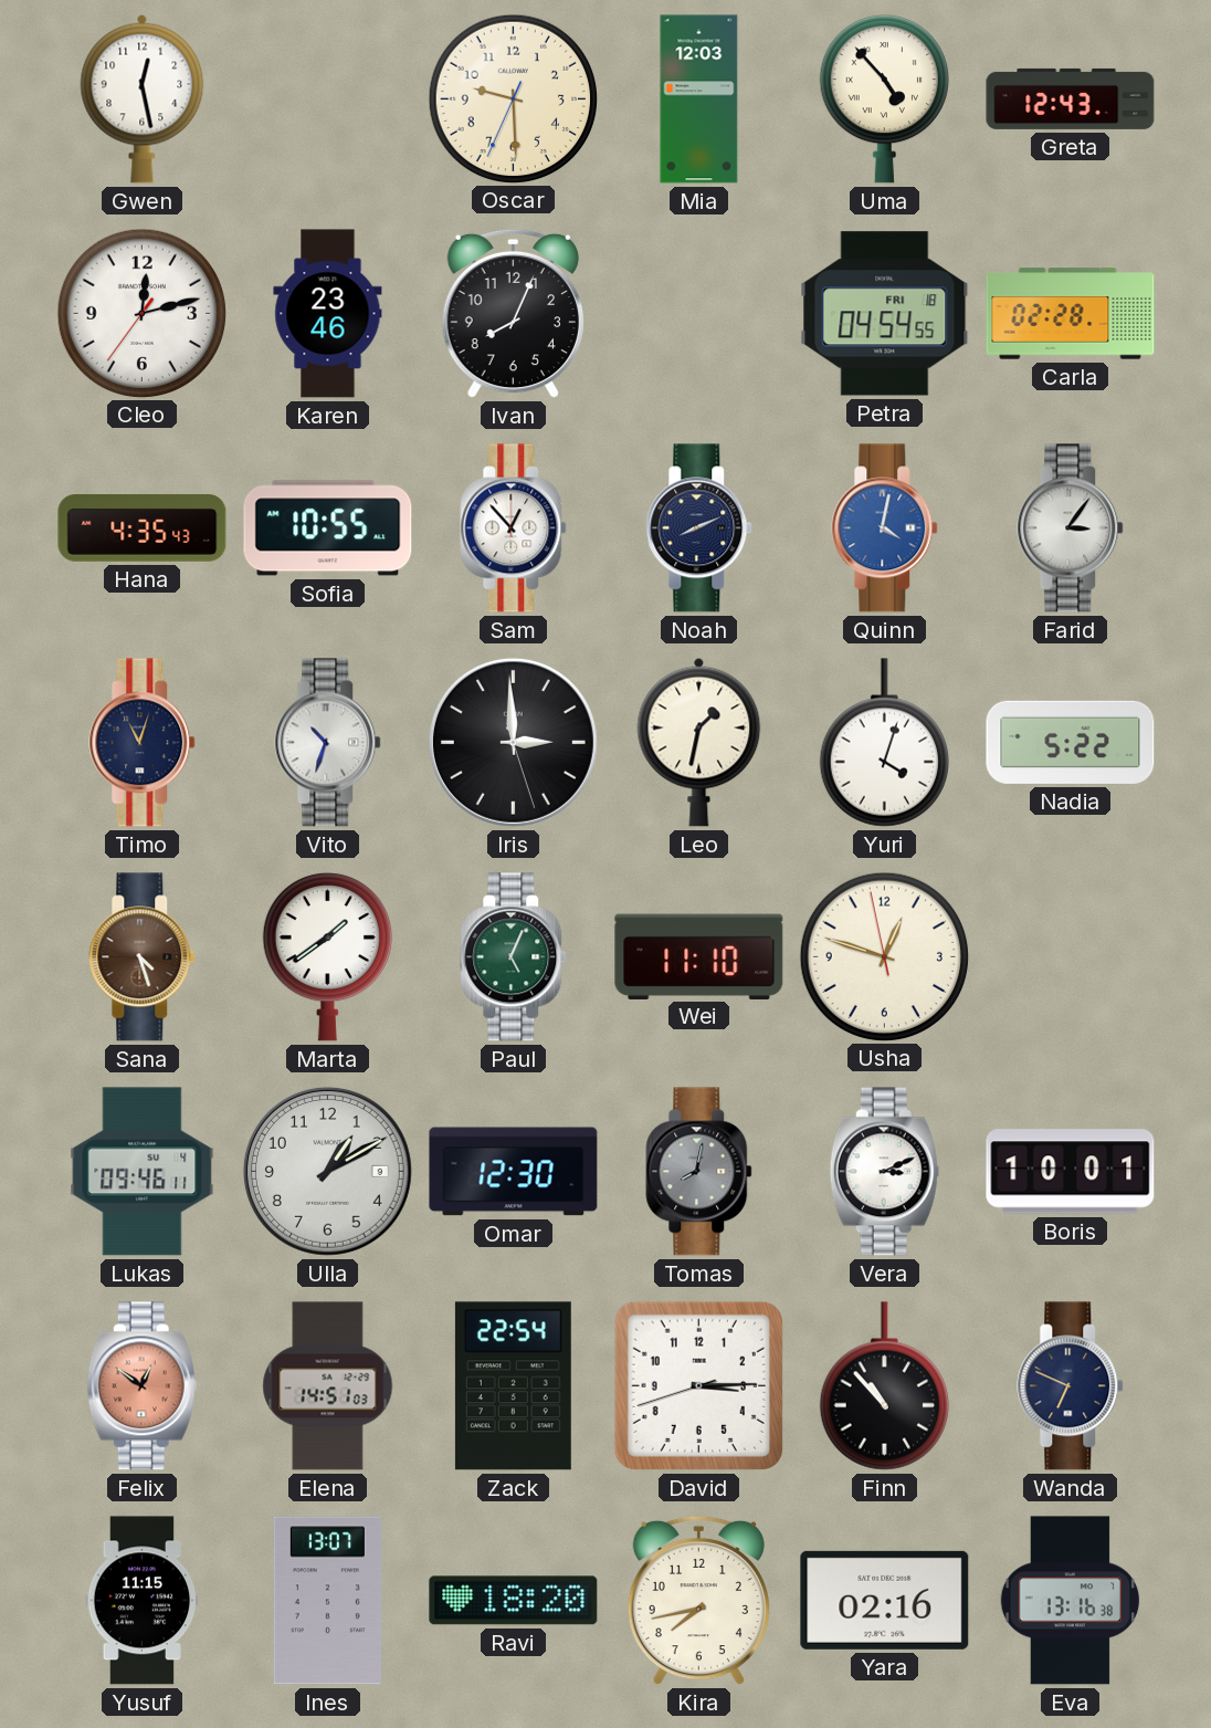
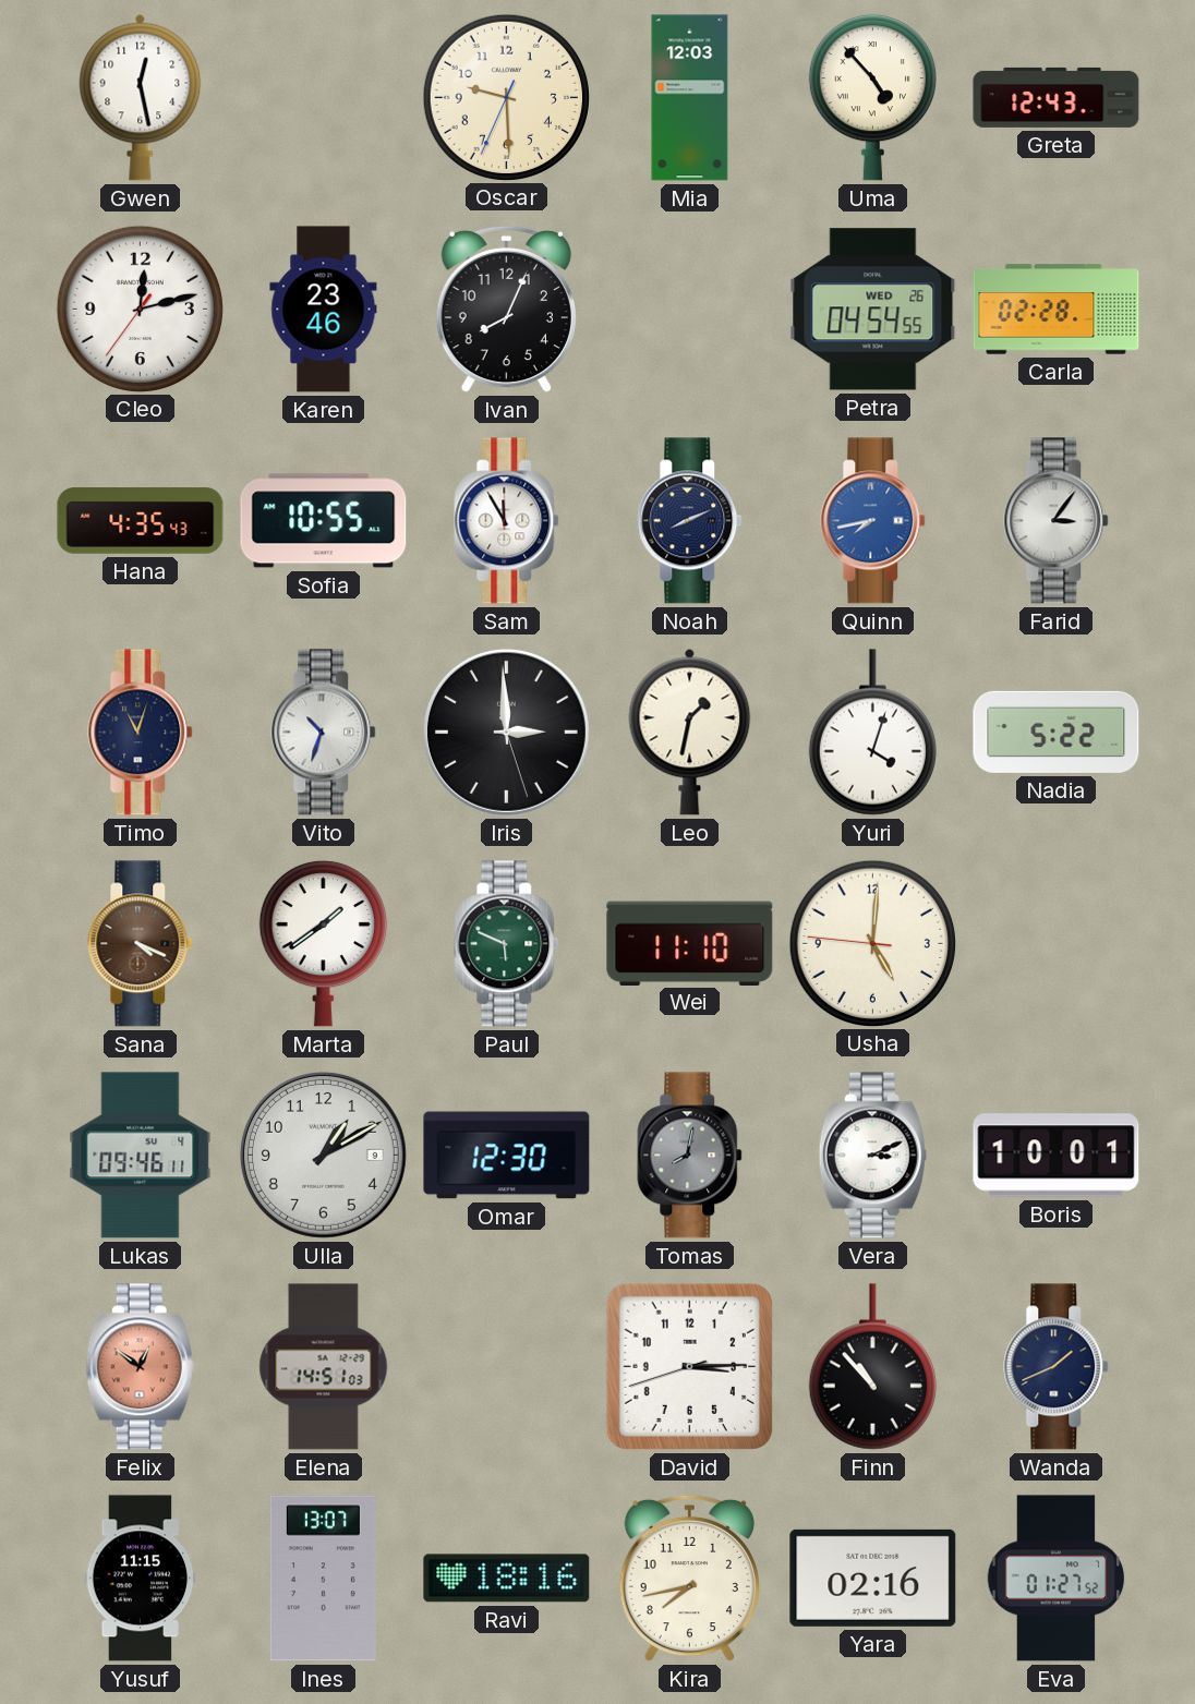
Petra date: FRI 18 -> WED 26
Sam: 12:53 -> 11:55
Quinn: 4:02 -> 7:43
Sana: 4:27 -> 4:19
Paul: 5:04 -> 5:49
Usha: 12:47 -> 5:00
Zack: 22:54 -> none
Wanda: 6:49 -> 1:41
Ravi: 18:20 -> 18:16
Eva: 13:16 -> 01:27
